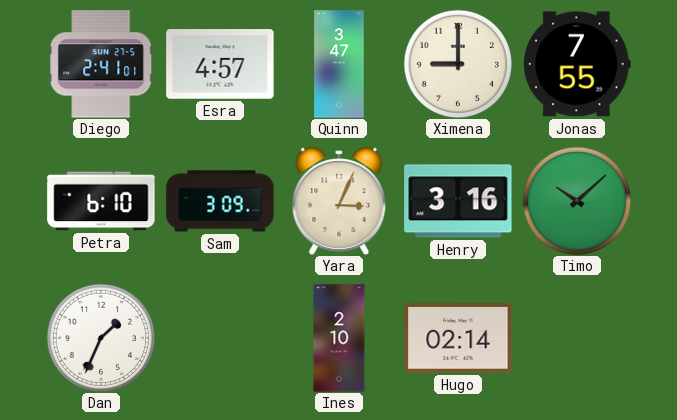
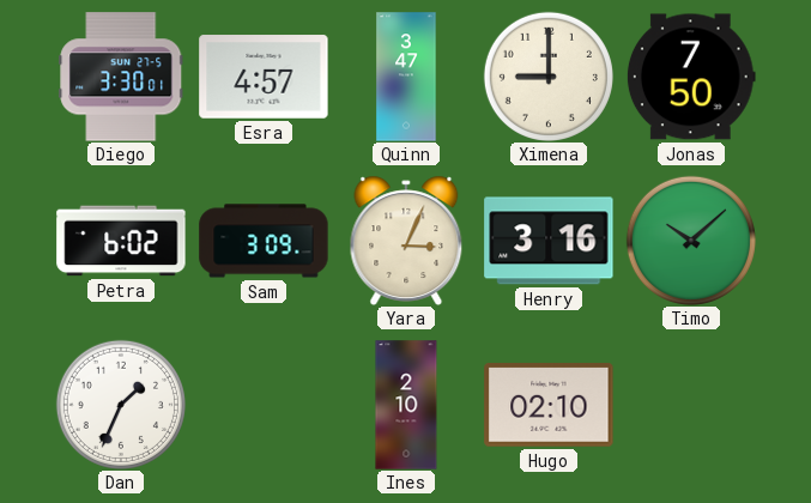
Diego: 2:41 -> 3:30
Jonas: 7:55 -> 7:50
Petra: 6:10 -> 6:02
Hugo: 02:14 -> 02:10
